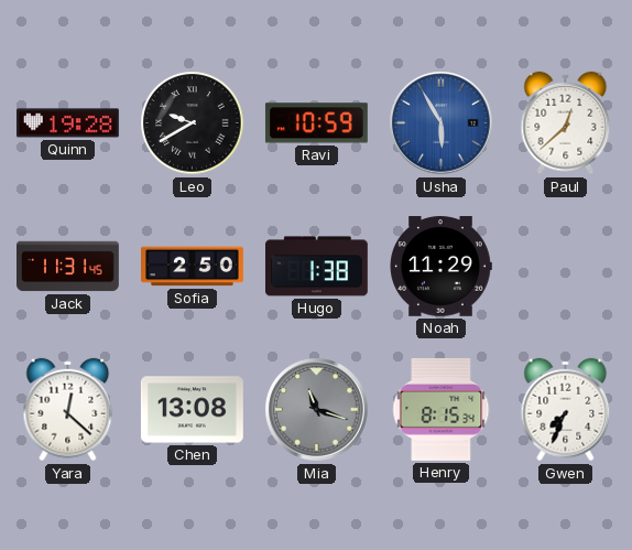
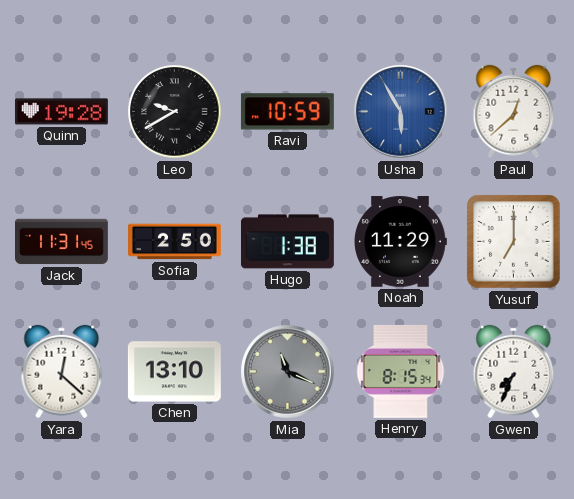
Yusuf: none -> 7:00
Chen: 13:08 -> 13:10
Mia: 11:18 -> 11:19
